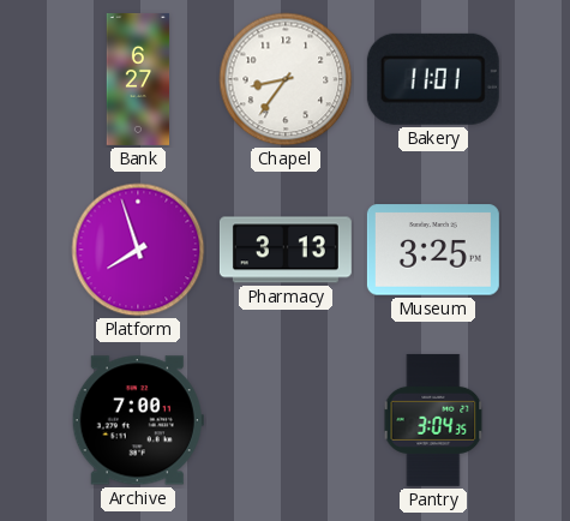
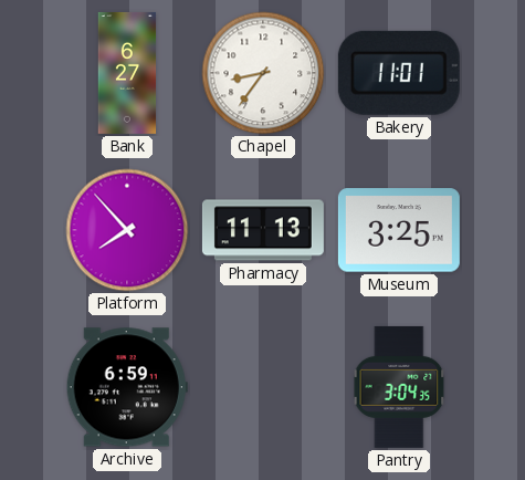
Platform: 7:57 -> 7:53
Pharmacy: 3:13 -> 11:13
Archive: 7:00 -> 6:59
